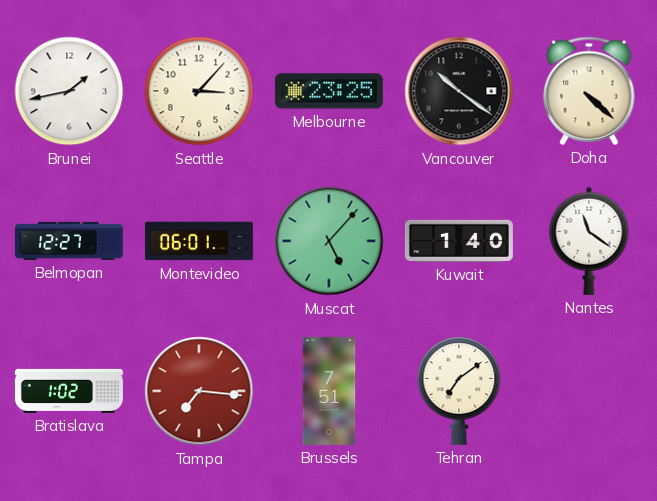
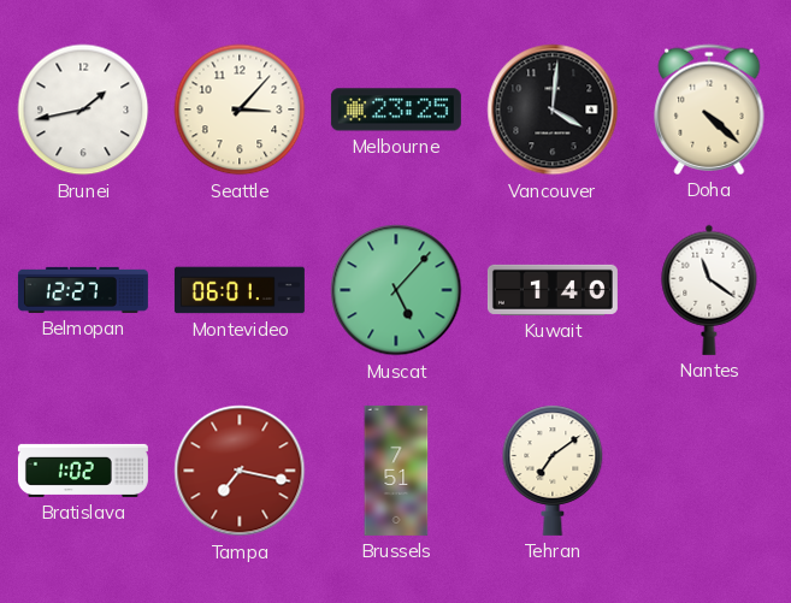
Vancouver: 10:21 -> 4:01
Tampa: 7:16 -> 7:17
